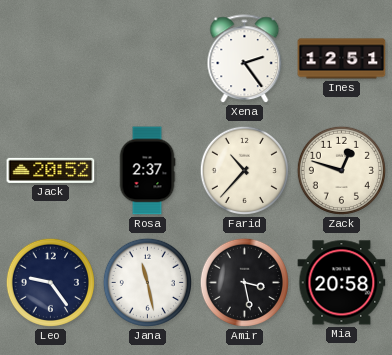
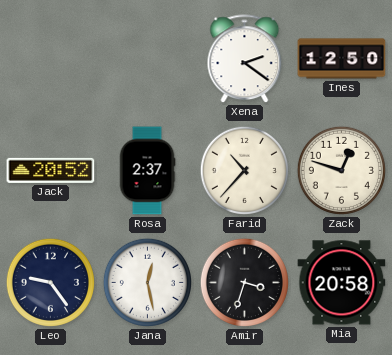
Xena: 2:24 -> 2:21
Ines: 12:51 -> 12:50
Jana: 11:28 -> 12:28
Amir: 3:28 -> 3:33
